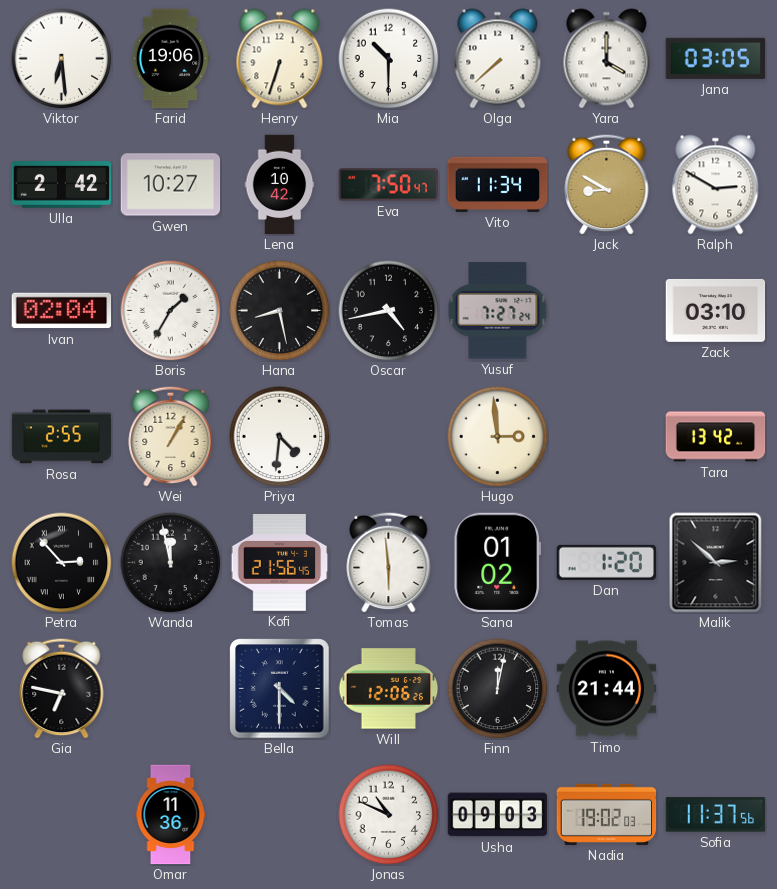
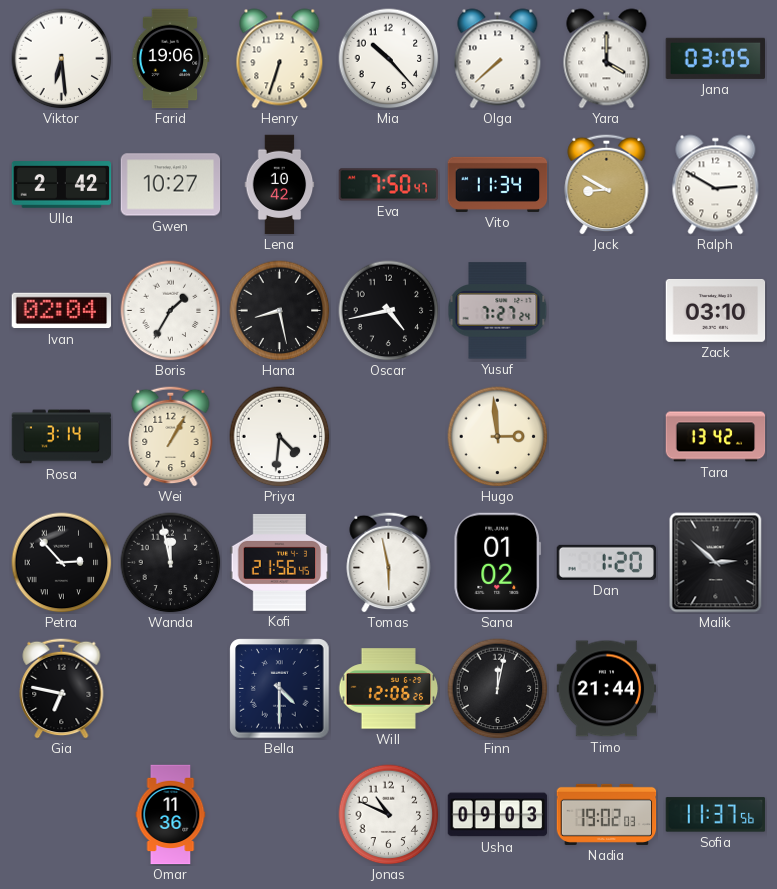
Mia: 10:30 -> 10:23
Rosa: 2:55 -> 3:14
Tomas: 5:59 -> 5:58
